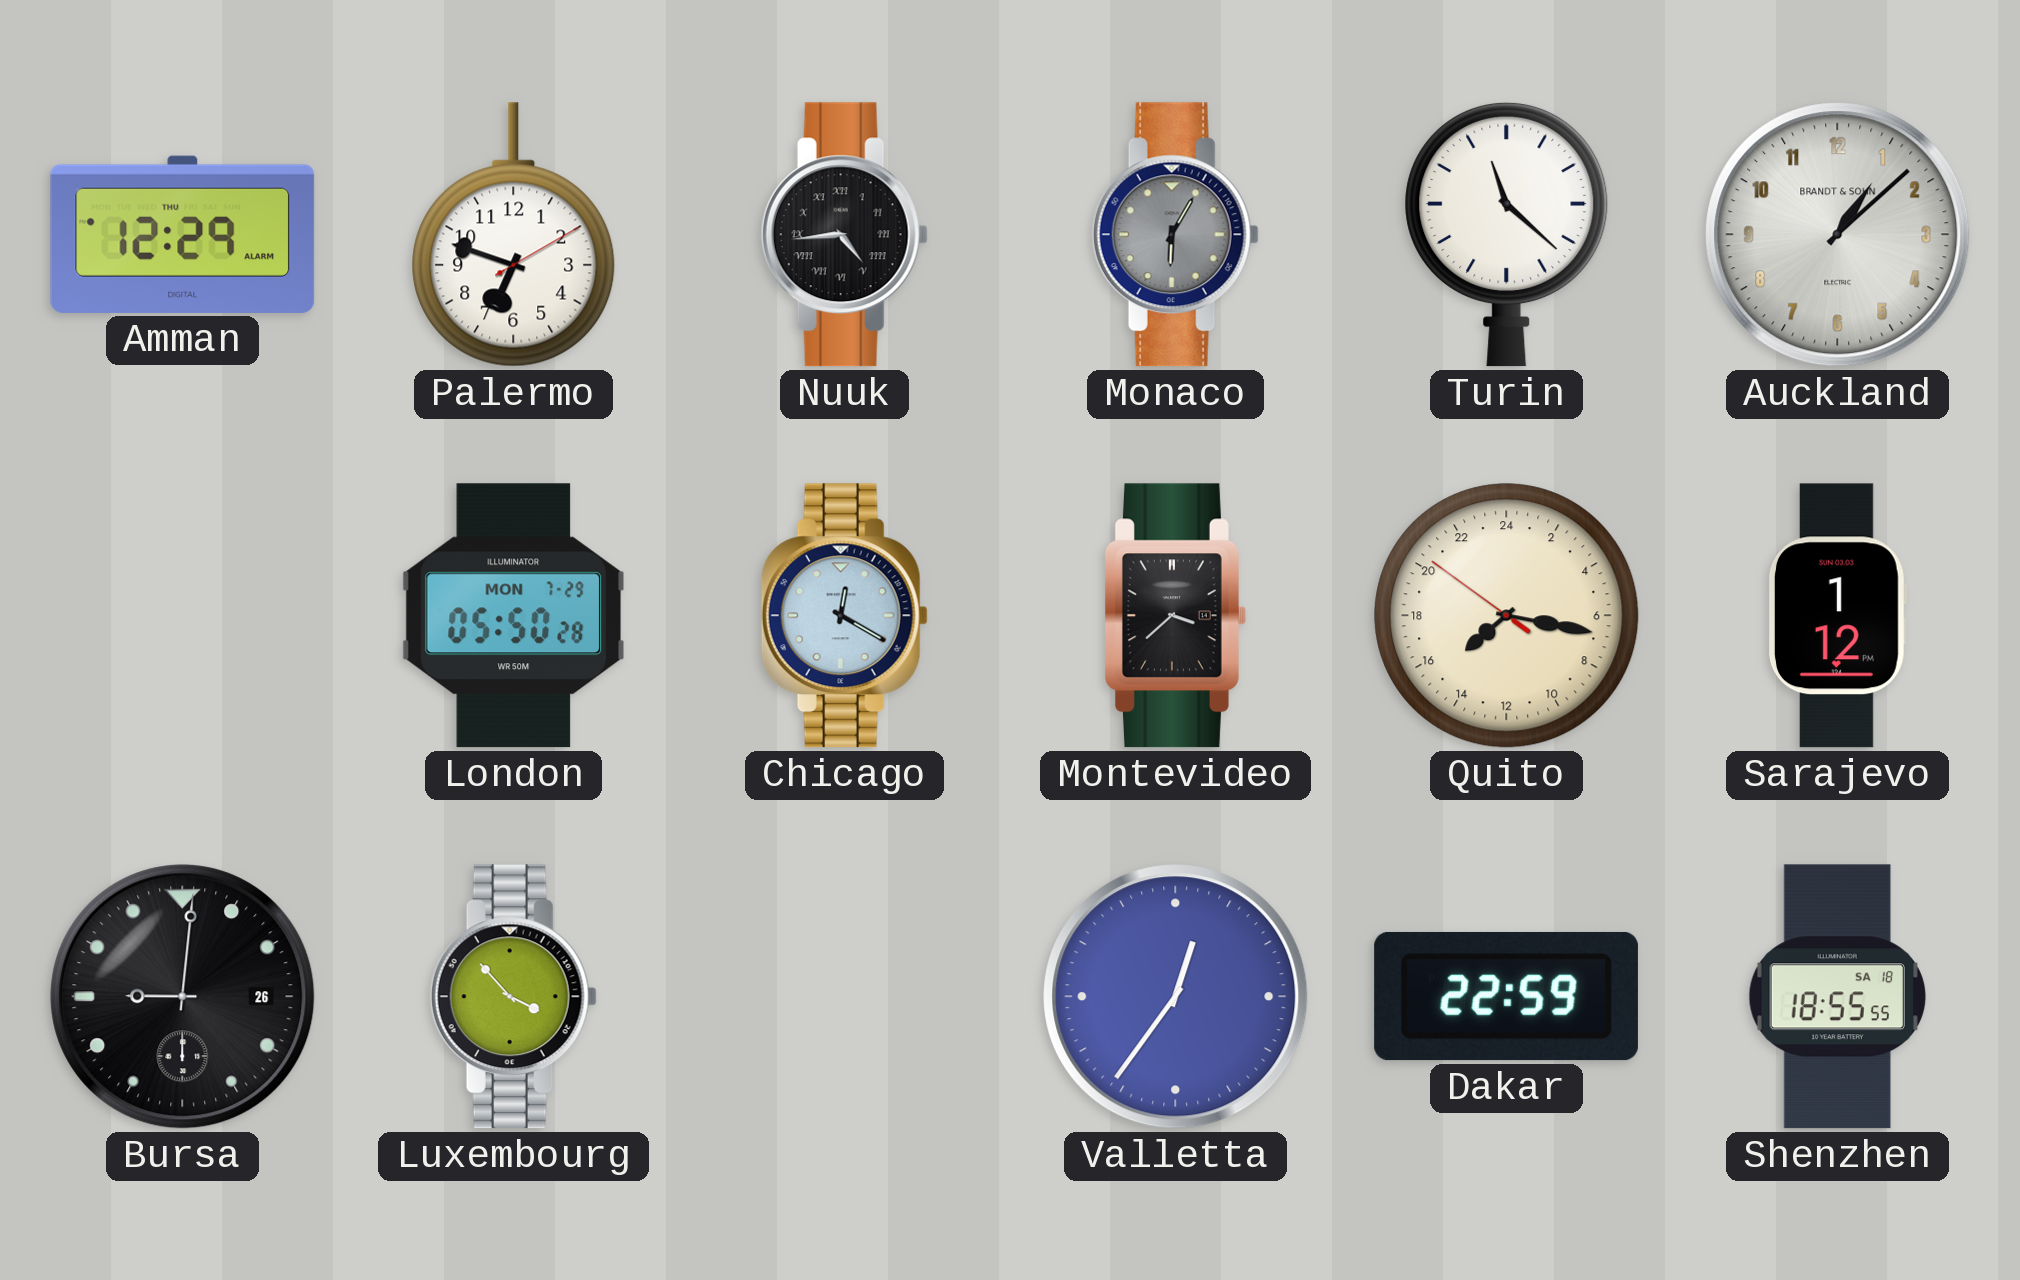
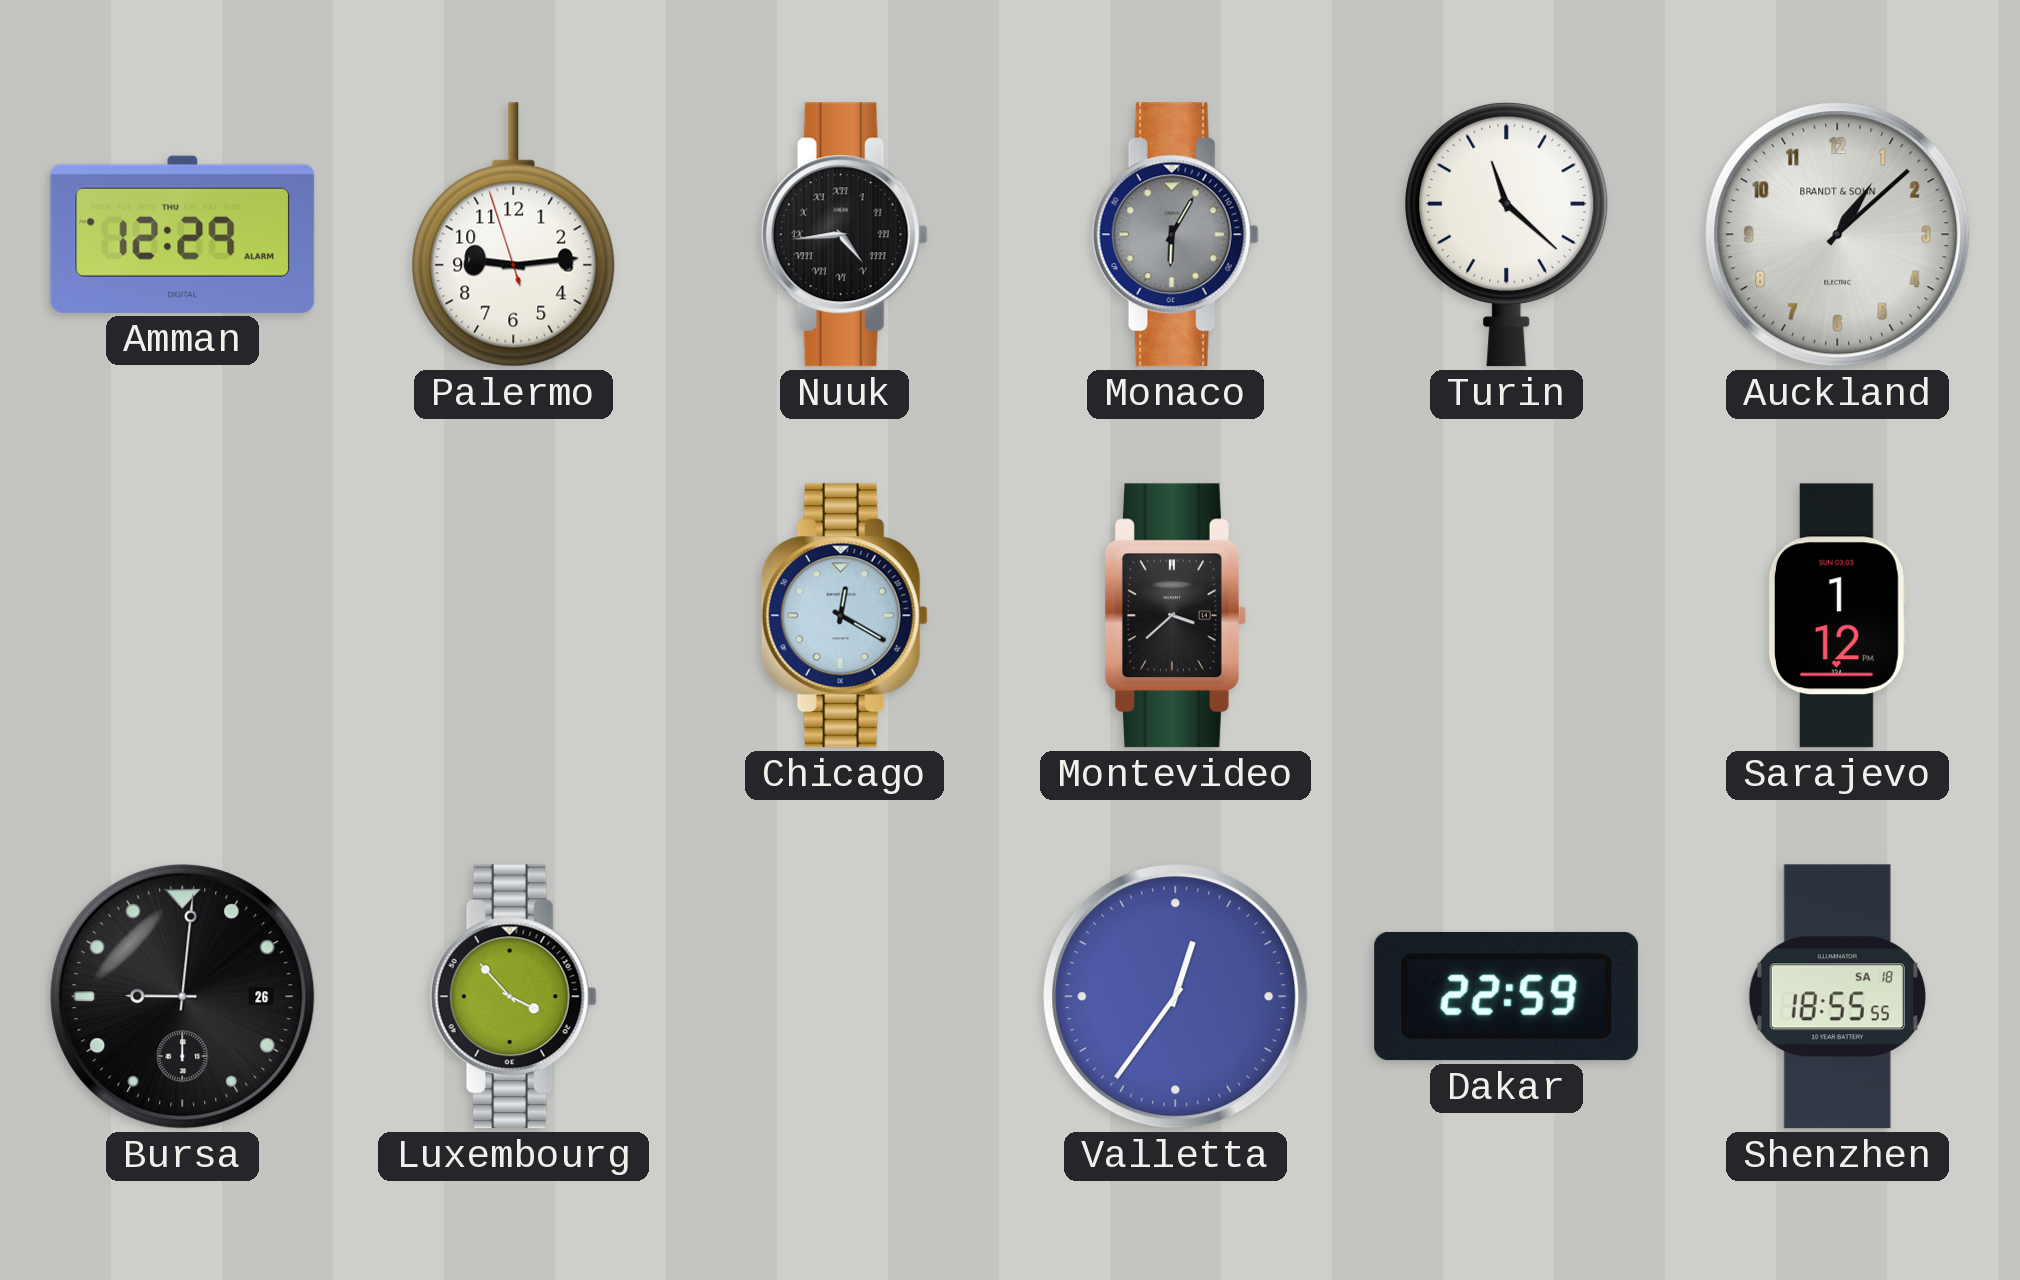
Palermo: 6:48 -> 9:13
London: 05:50 -> none
Quito: 15:16 -> none
